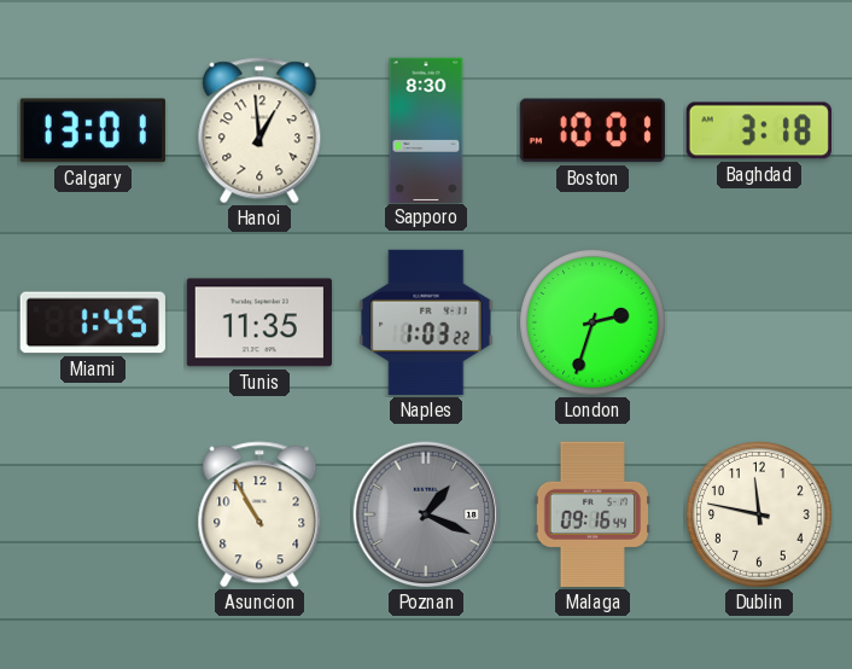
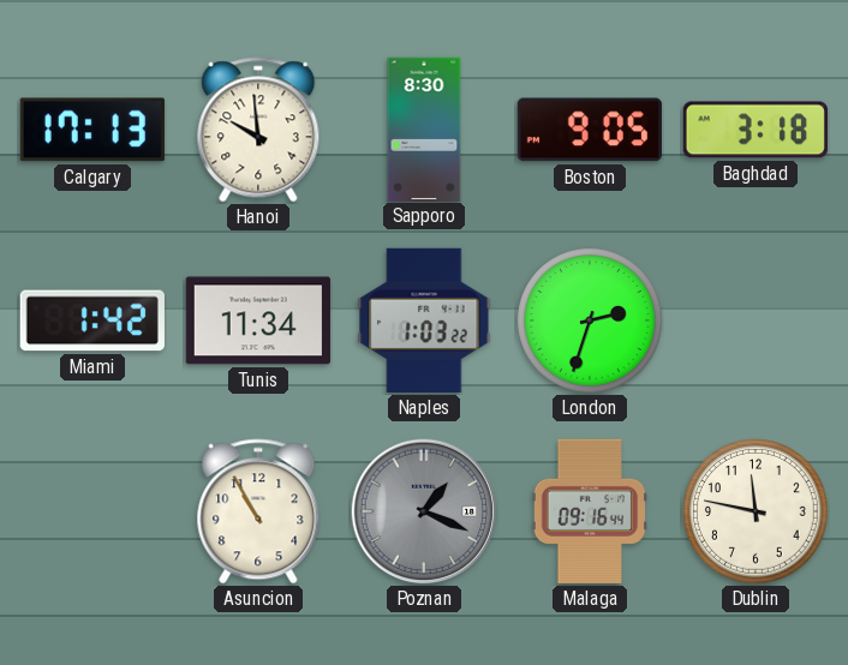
Calgary: 13:01 -> 17:13
Hanoi: 12:59 -> 9:59
Boston: 10:01 -> 9:05
Miami: 1:45 -> 1:42
Tunis: 11:35 -> 11:34
